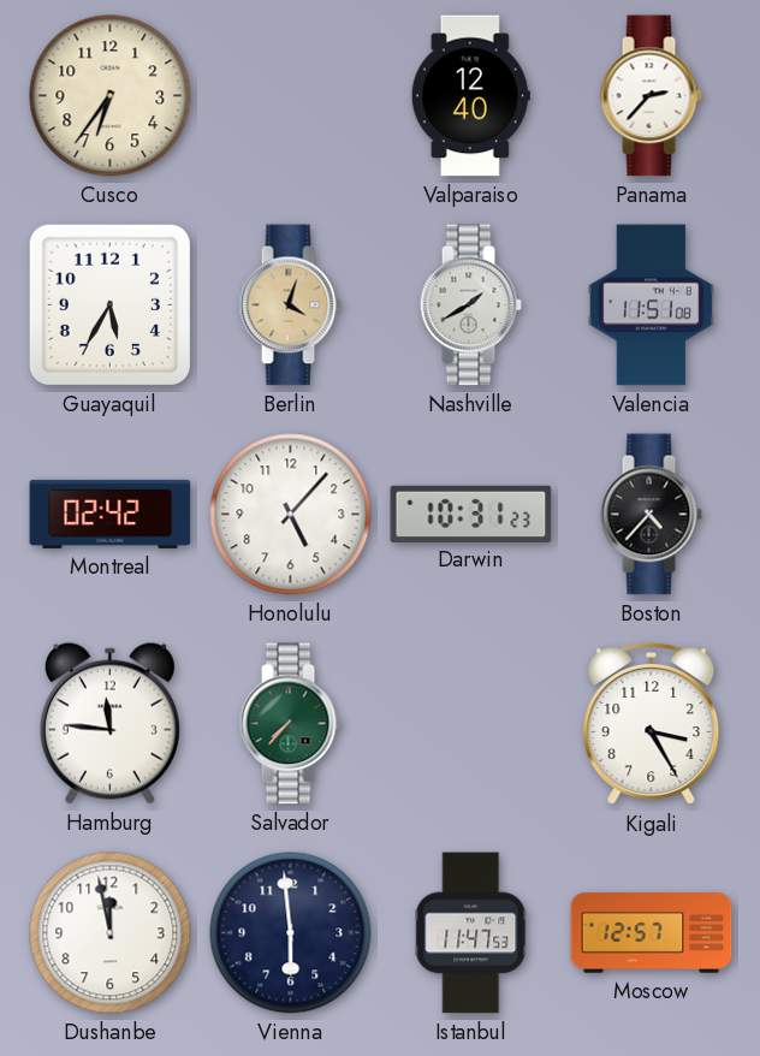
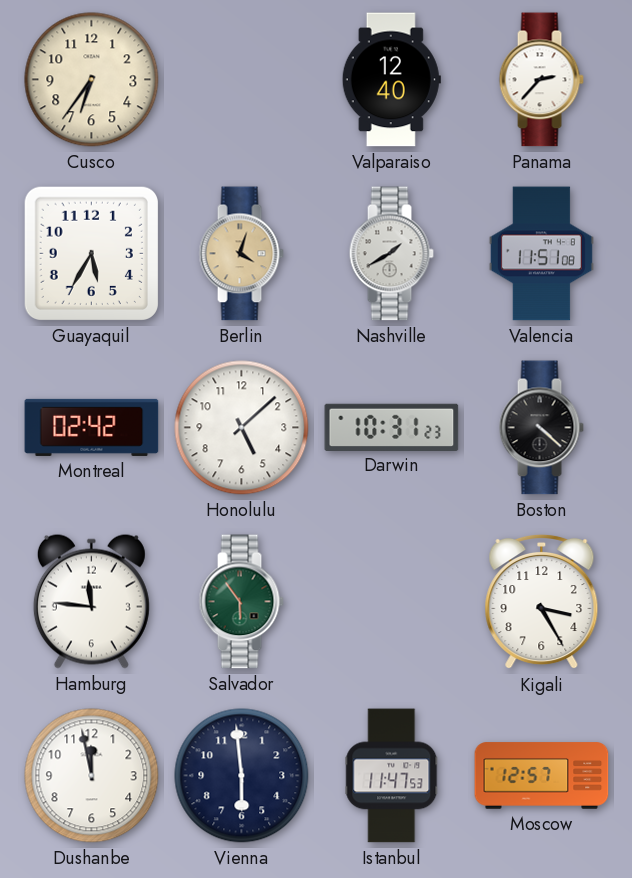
Honolulu: 5:07 -> 5:08
Boston: 4:37 -> 4:22
Salvador: 7:37 -> 5:54
